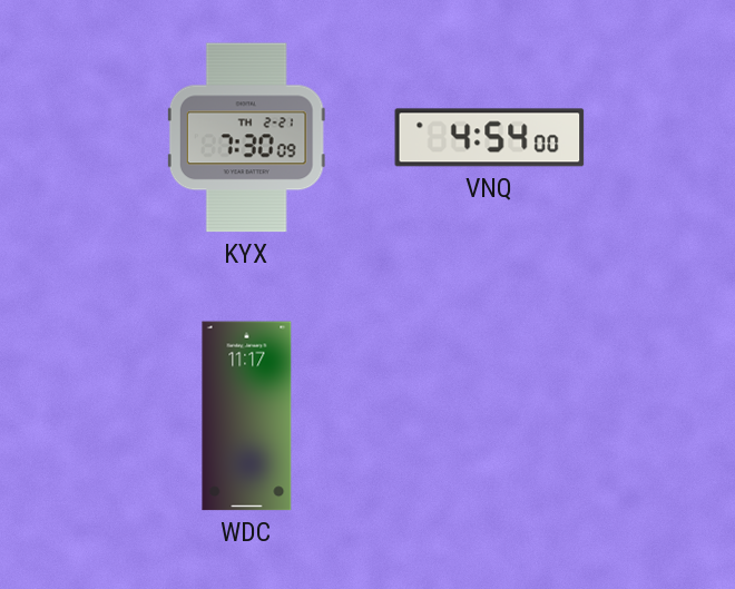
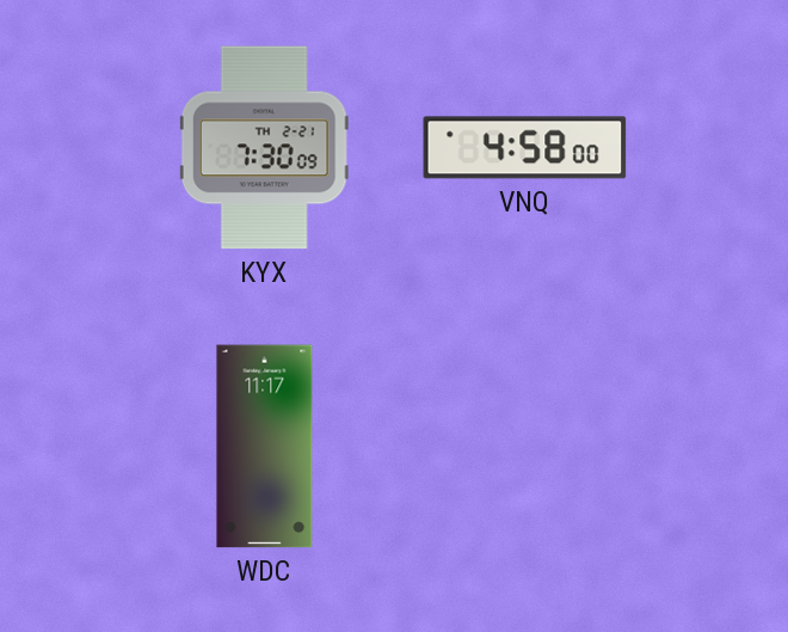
VNQ: 4:54 -> 4:58
